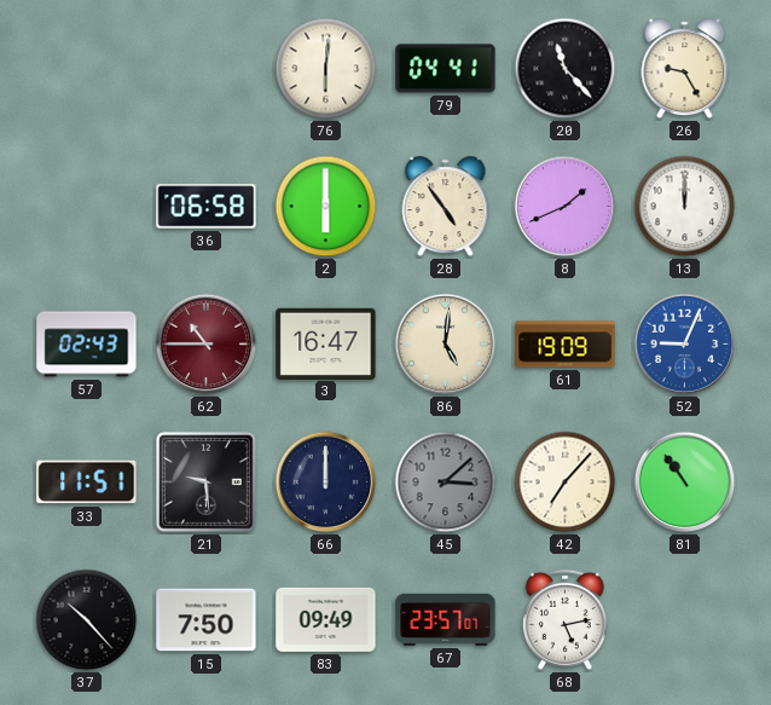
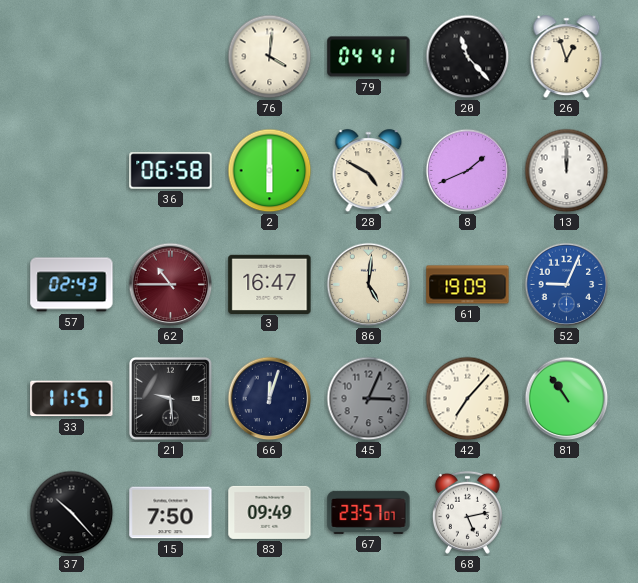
76: 6:01 -> 4:01
26: 9:25 -> 12:57
28: 4:54 -> 4:50
66: 12:00 -> 12:03
45: 3:08 -> 3:04
